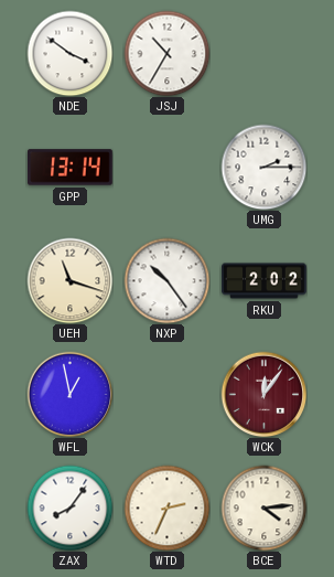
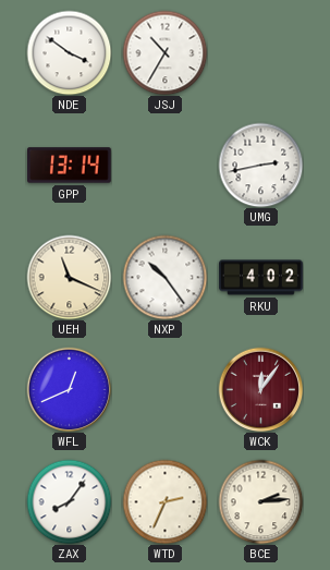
UMG: 2:15 -> 2:43
UEH: 11:18 -> 11:19
RKU: 2:02 -> 4:02
WFL: 12:58 -> 12:41
BCE: 4:14 -> 2:14
